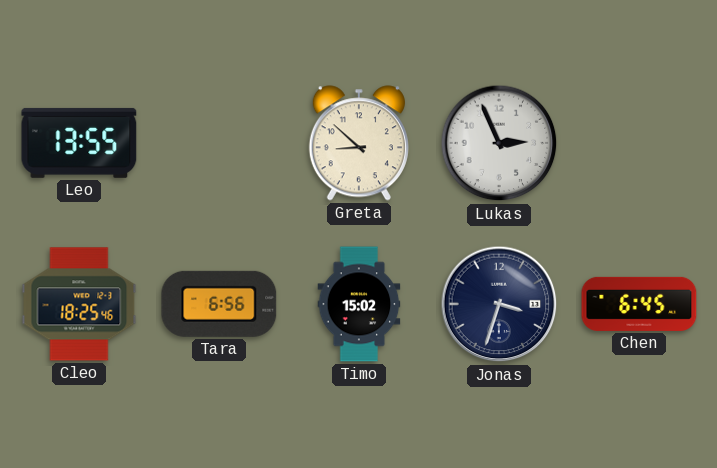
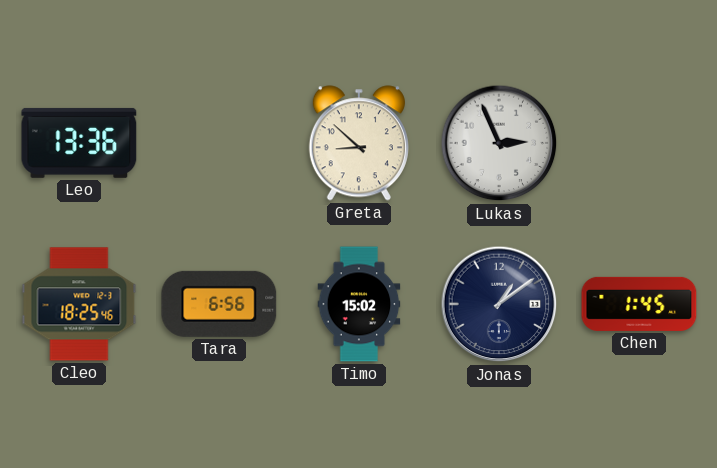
Leo: 13:55 -> 13:36
Jonas: 3:33 -> 1:09
Chen: 6:45 -> 1:45
